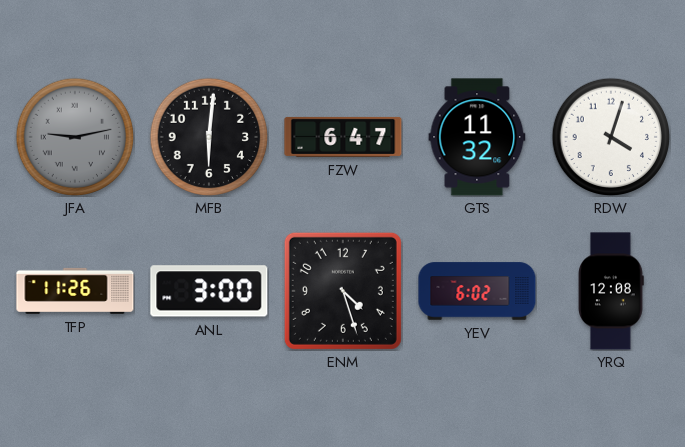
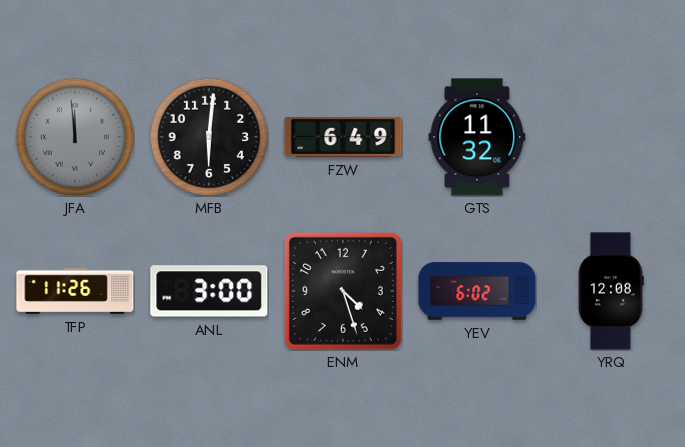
JFA: 9:13 -> 11:59
FZW: 6:47 -> 6:49
RDW: 4:03 -> none
